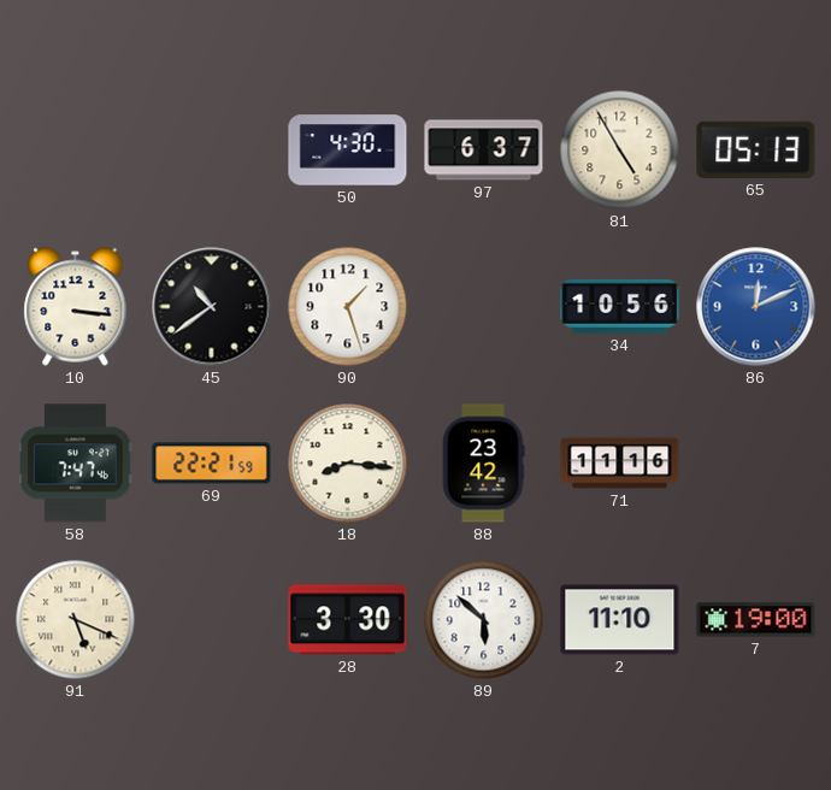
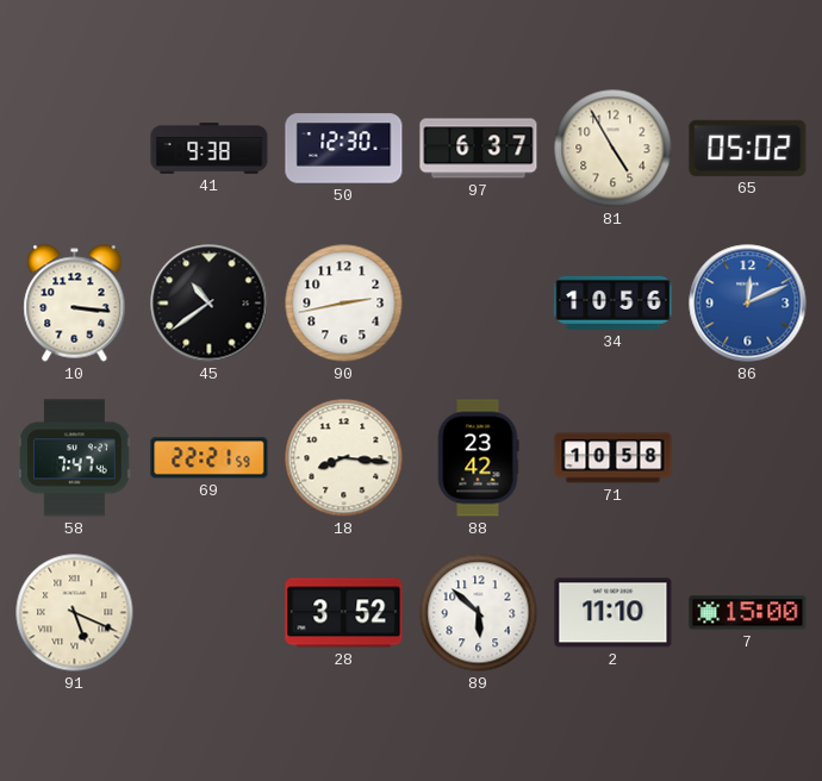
41: none -> 9:38
50: 4:30 -> 12:30
65: 05:13 -> 05:02
90: 1:27 -> 2:43
71: 11:16 -> 10:58
28: 3:30 -> 3:52
7: 19:00 -> 15:00
